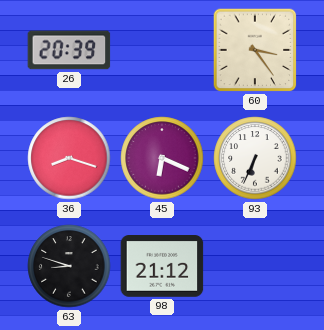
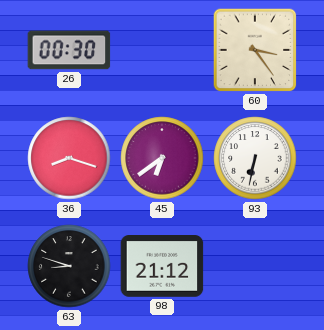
26: 20:39 -> 00:30
45: 6:19 -> 6:39
93: 6:34 -> 6:32
